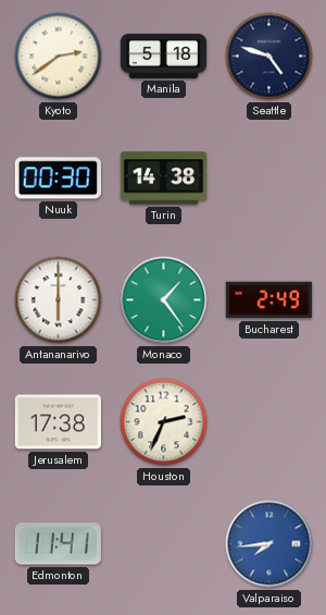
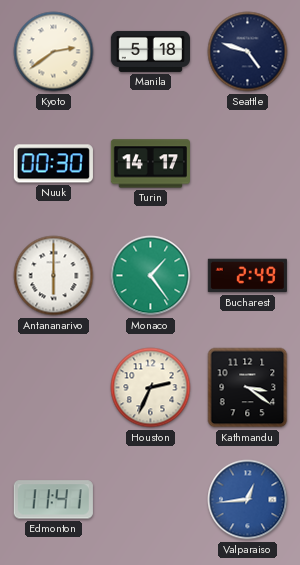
Turin: 14:38 -> 14:17
Jerusalem: 17:38 -> none
Kathmandu: none -> 3:21
Valparaiso: 7:44 -> 12:44
